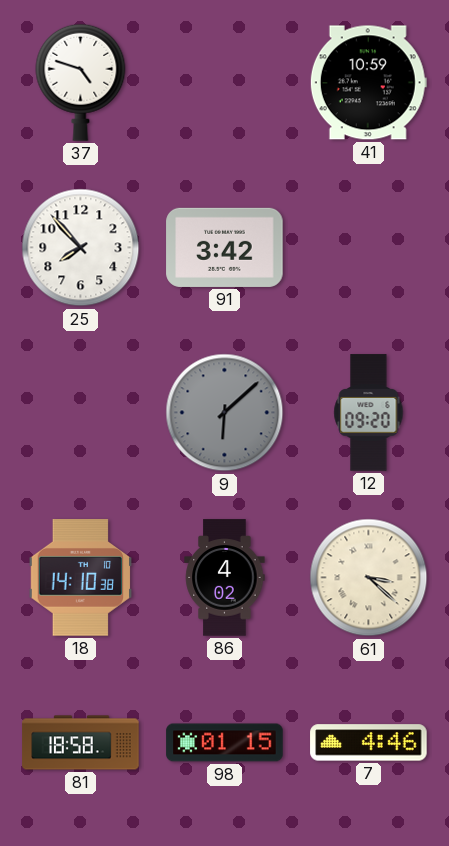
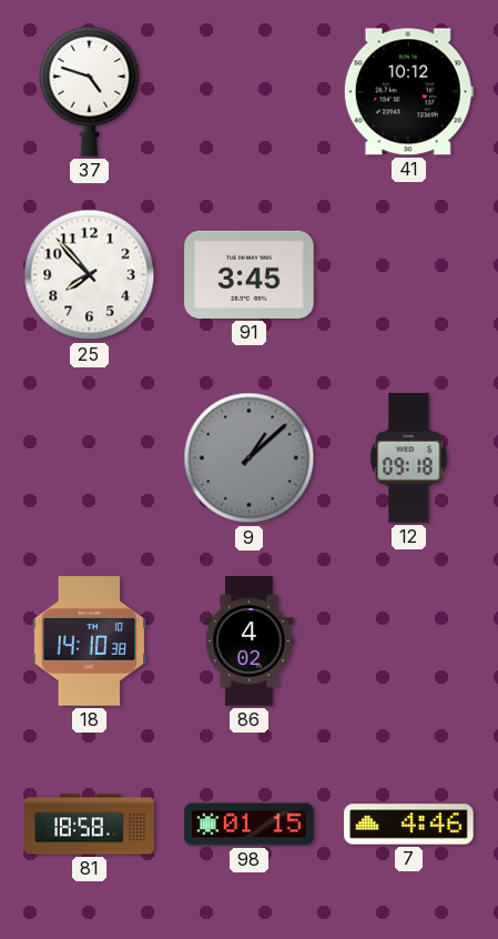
41: 10:59 -> 10:12
91: 3:42 -> 3:45
9: 6:08 -> 1:08
12: 09:20 -> 09:18
61: 3:22 -> none
